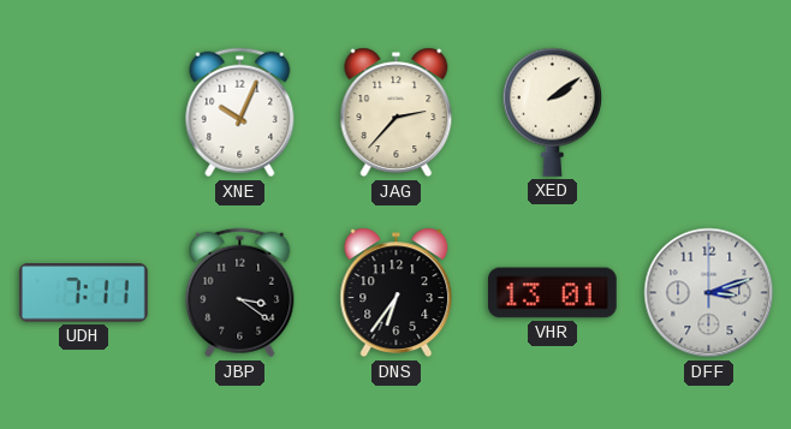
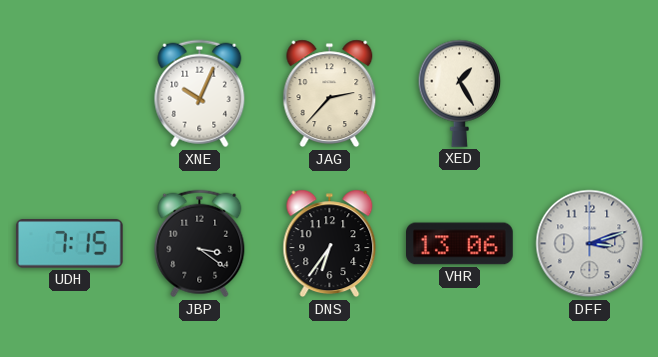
XED: 2:09 -> 1:25
UDH: 7:11 -> 7:15
VHR: 13:01 -> 13:06
